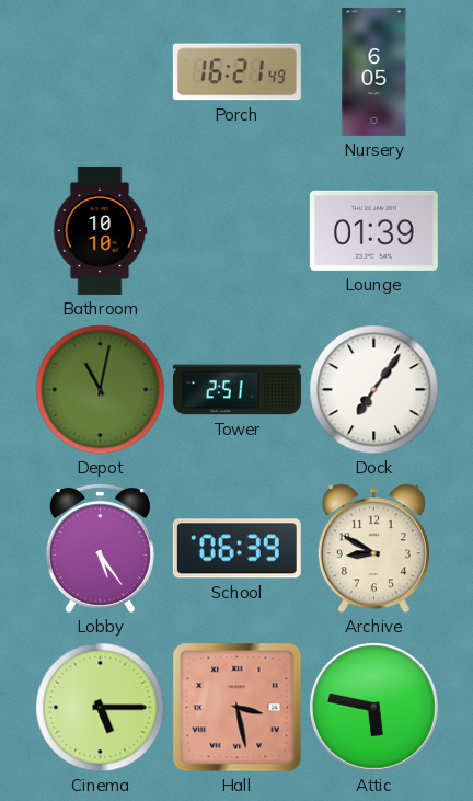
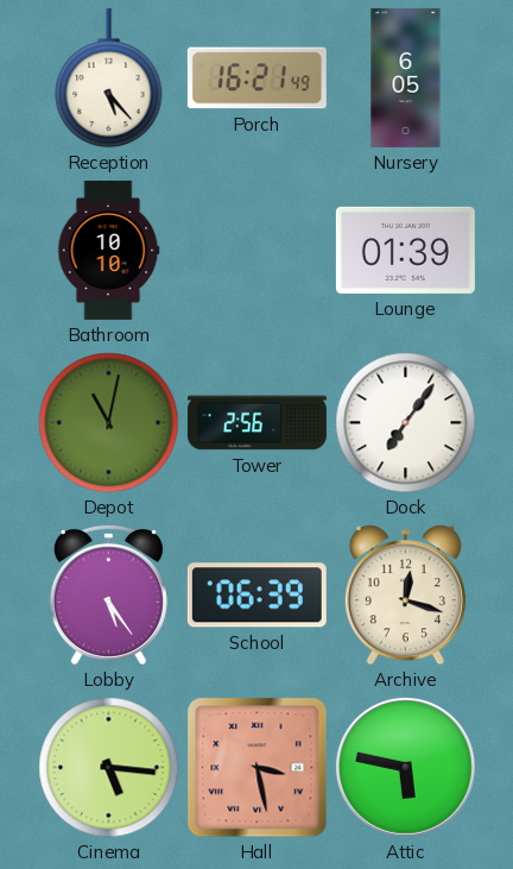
Reception: none -> 5:23
Tower: 2:51 -> 2:56
Archive: 8:50 -> 12:18
Cinema: 5:15 -> 5:16
